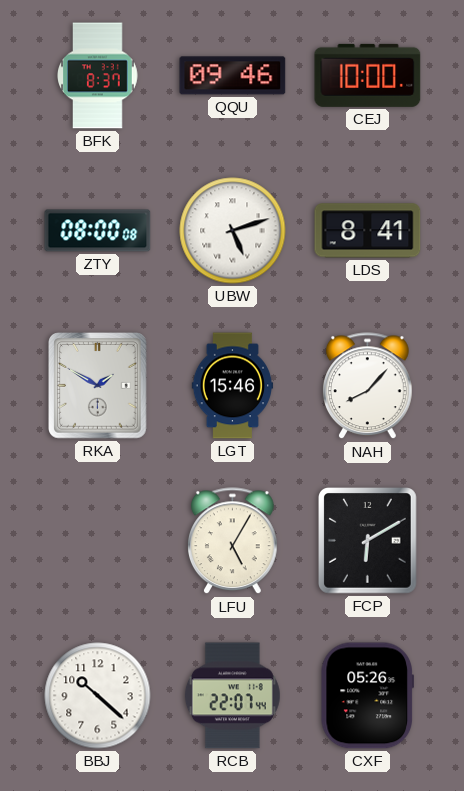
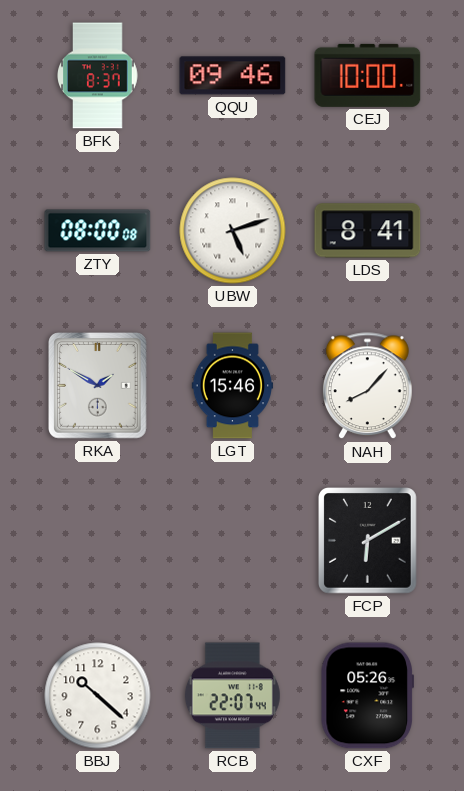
LFU: 5:05 -> none
